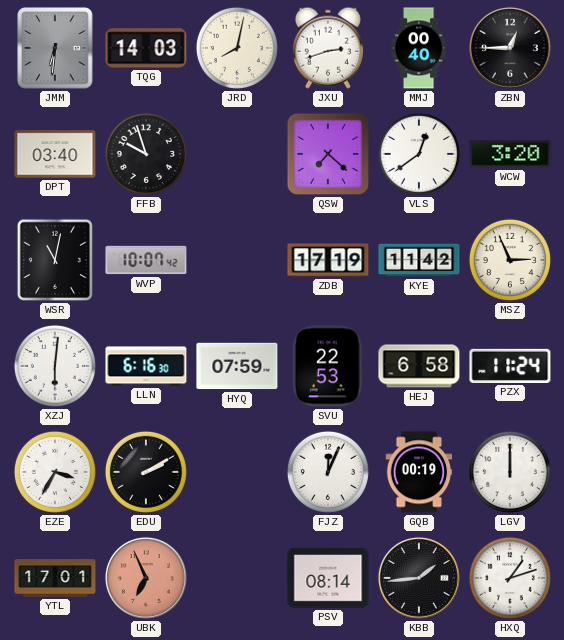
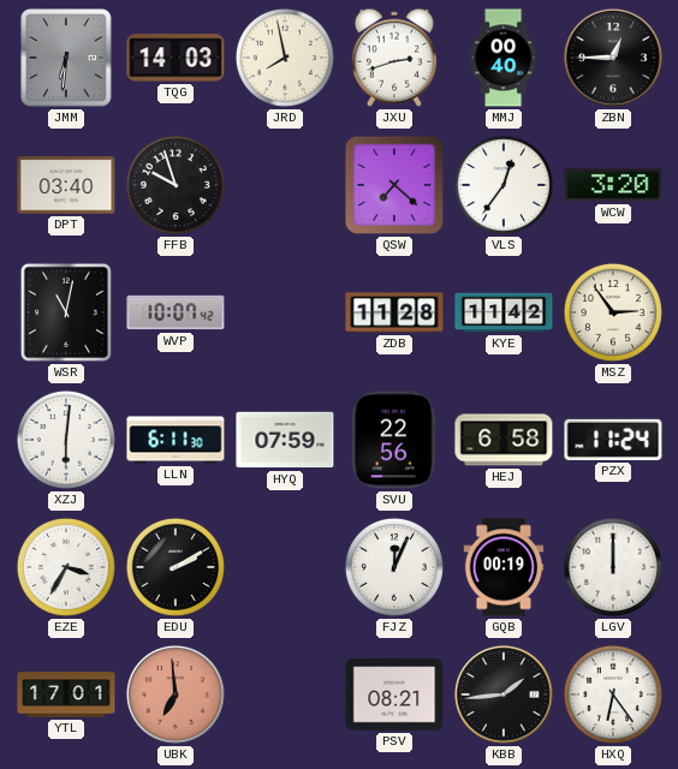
JRD: 8:02 -> 7:58
VLS: 12:39 -> 12:36
ZDB: 17:19 -> 11:28
MSZ: 2:56 -> 2:54
LLN: 6:16 -> 6:11
SVU: 22:53 -> 22:56
UBK: 6:56 -> 6:59
PSV: 08:14 -> 08:21
HXQ: 1:12 -> 6:24
